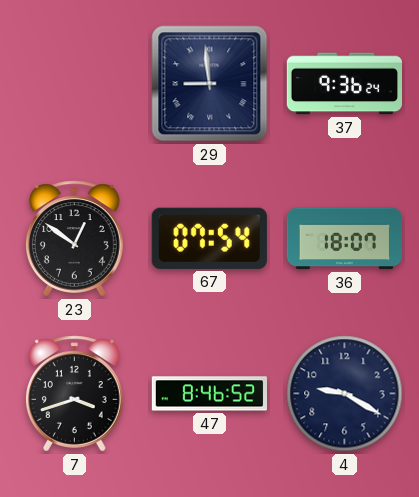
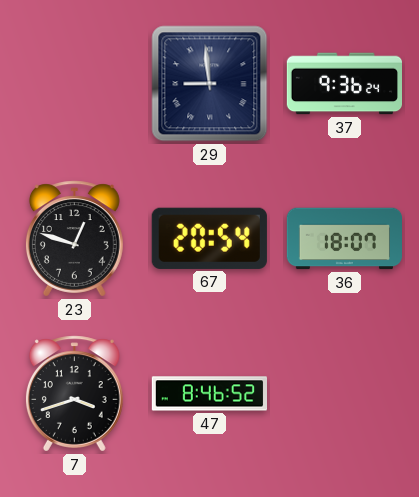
23: 12:51 -> 12:48
67: 07:54 -> 20:54
4: 9:20 -> none
